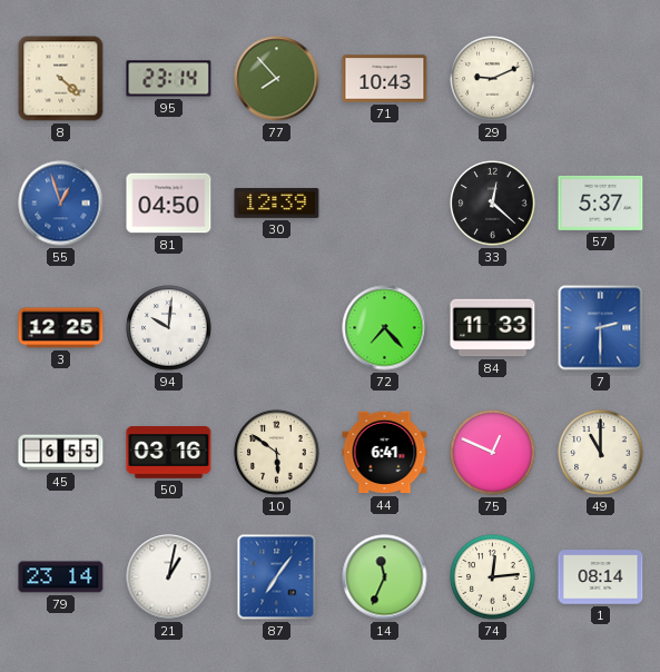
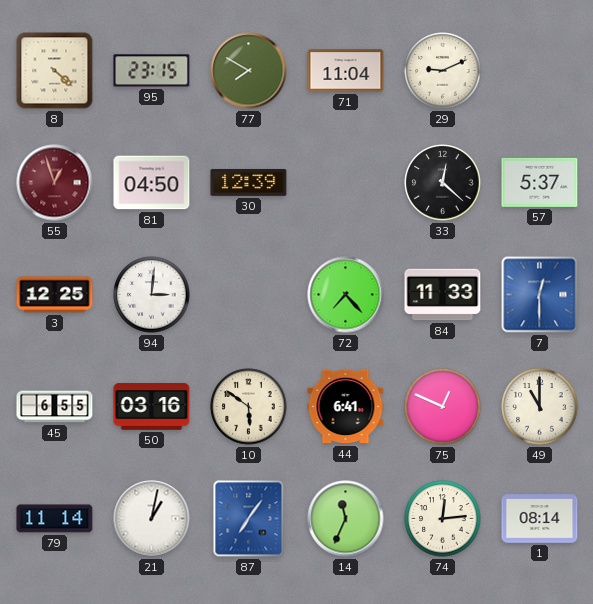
95: 23:14 -> 23:15
77: 7:53 -> 7:50
71: 10:43 -> 11:04
55 dial: blue -> burgundy
94: 10:01 -> 3:01
7: 2:30 -> 12:30
79: 23:14 -> 11:14
